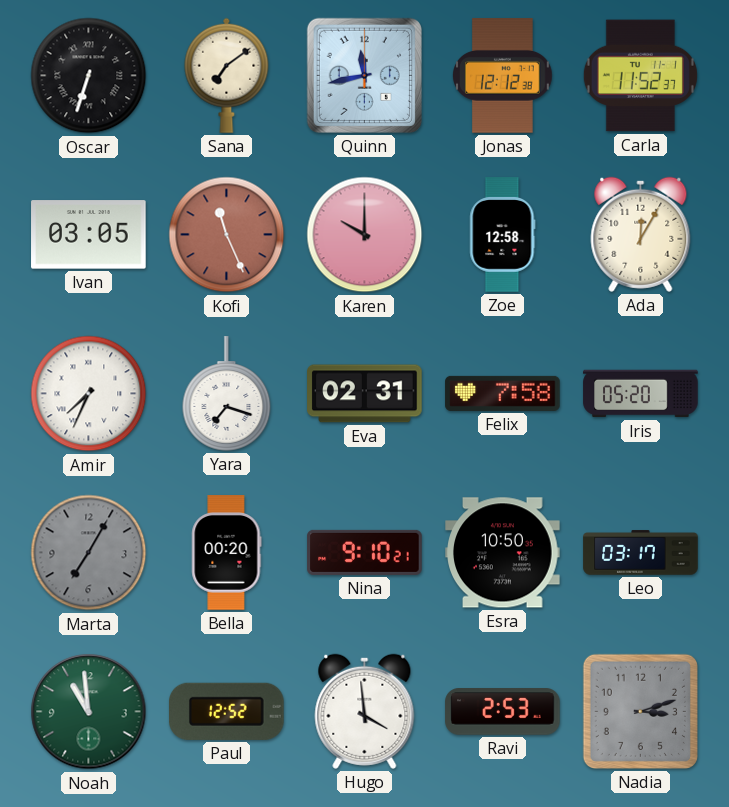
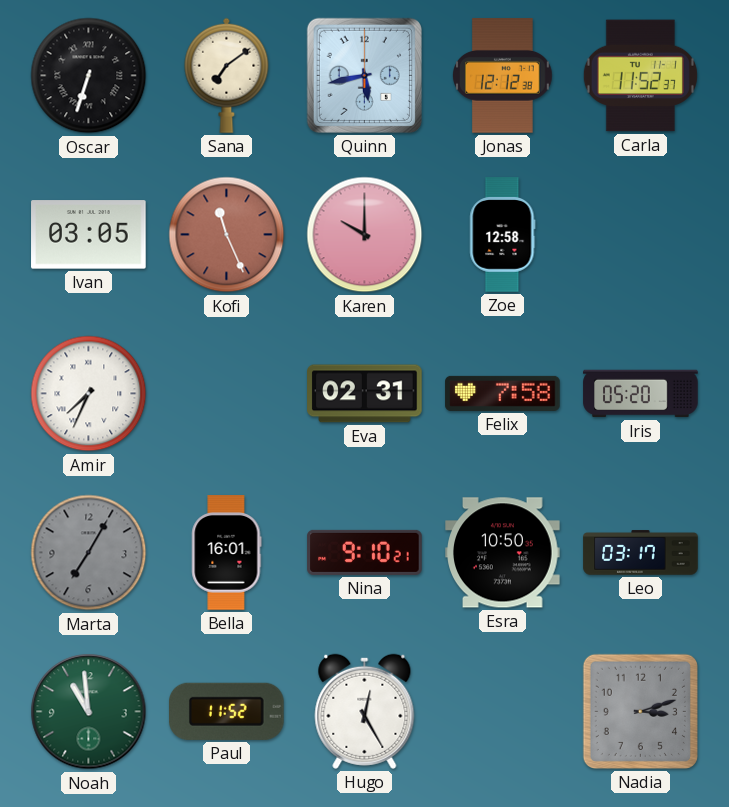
Quinn: 11:43 -> 5:43
Ada: 12:05 -> none
Yara: 7:18 -> none
Bella: 00:20 -> 16:01
Paul: 12:52 -> 11:52
Hugo: 3:59 -> 12:25
Ravi: 2:53 -> none
